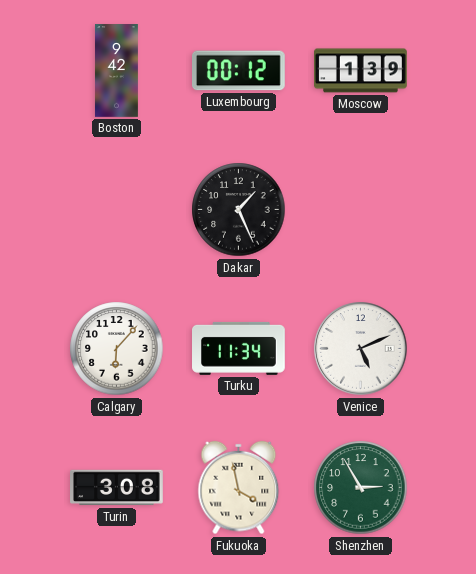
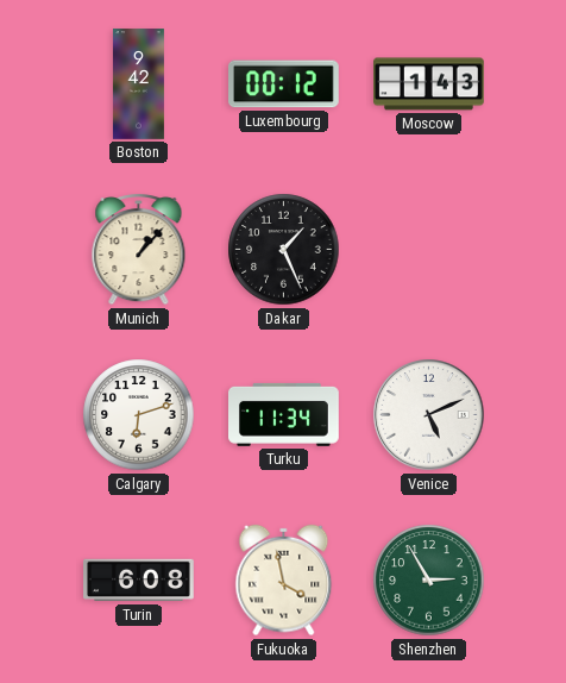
Moscow: 1:39 -> 1:43
Munich: none -> 1:07
Calgary: 6:07 -> 6:12
Turin: 3:08 -> 6:08
